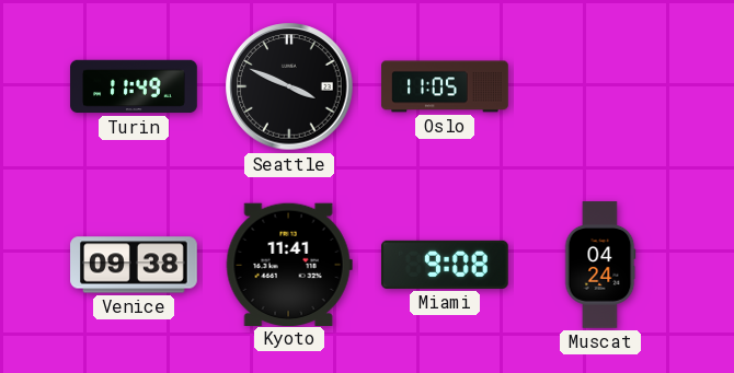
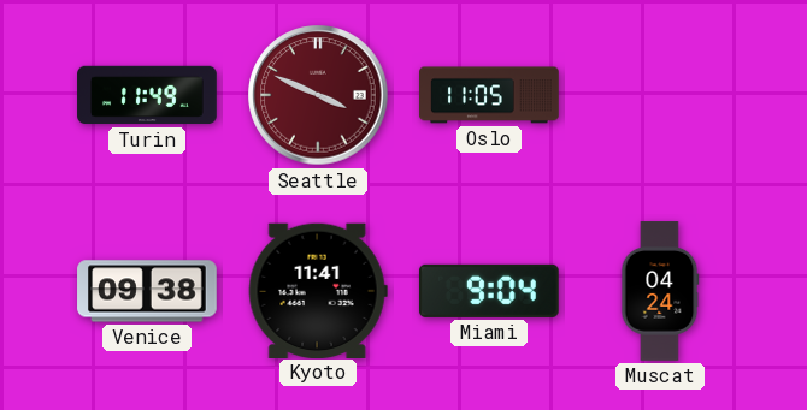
Seattle dial: black -> burgundy
Miami: 9:08 -> 9:04
